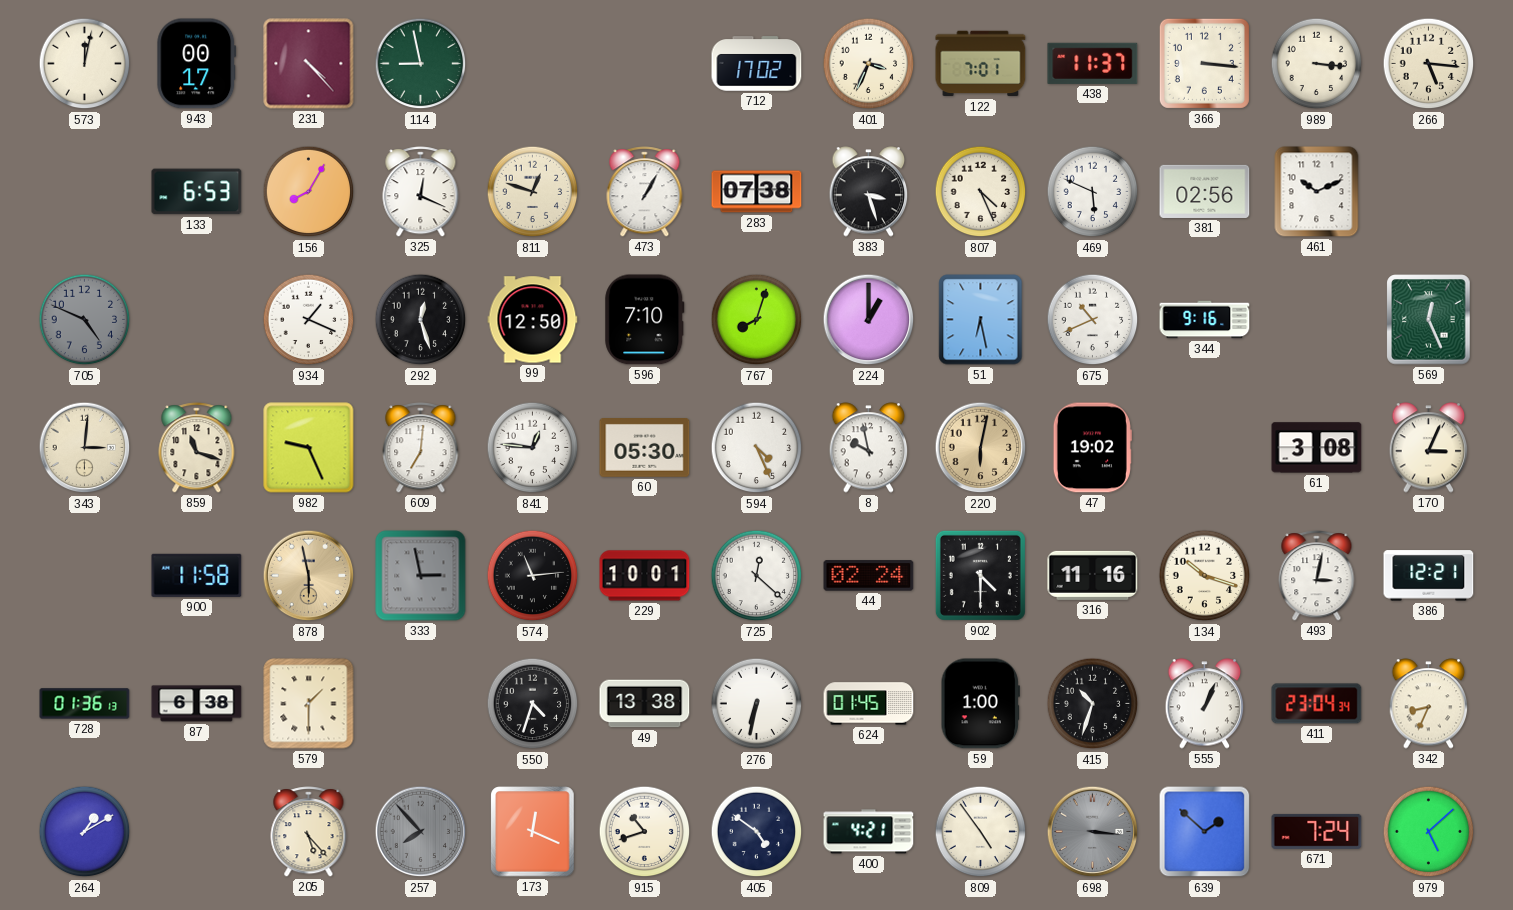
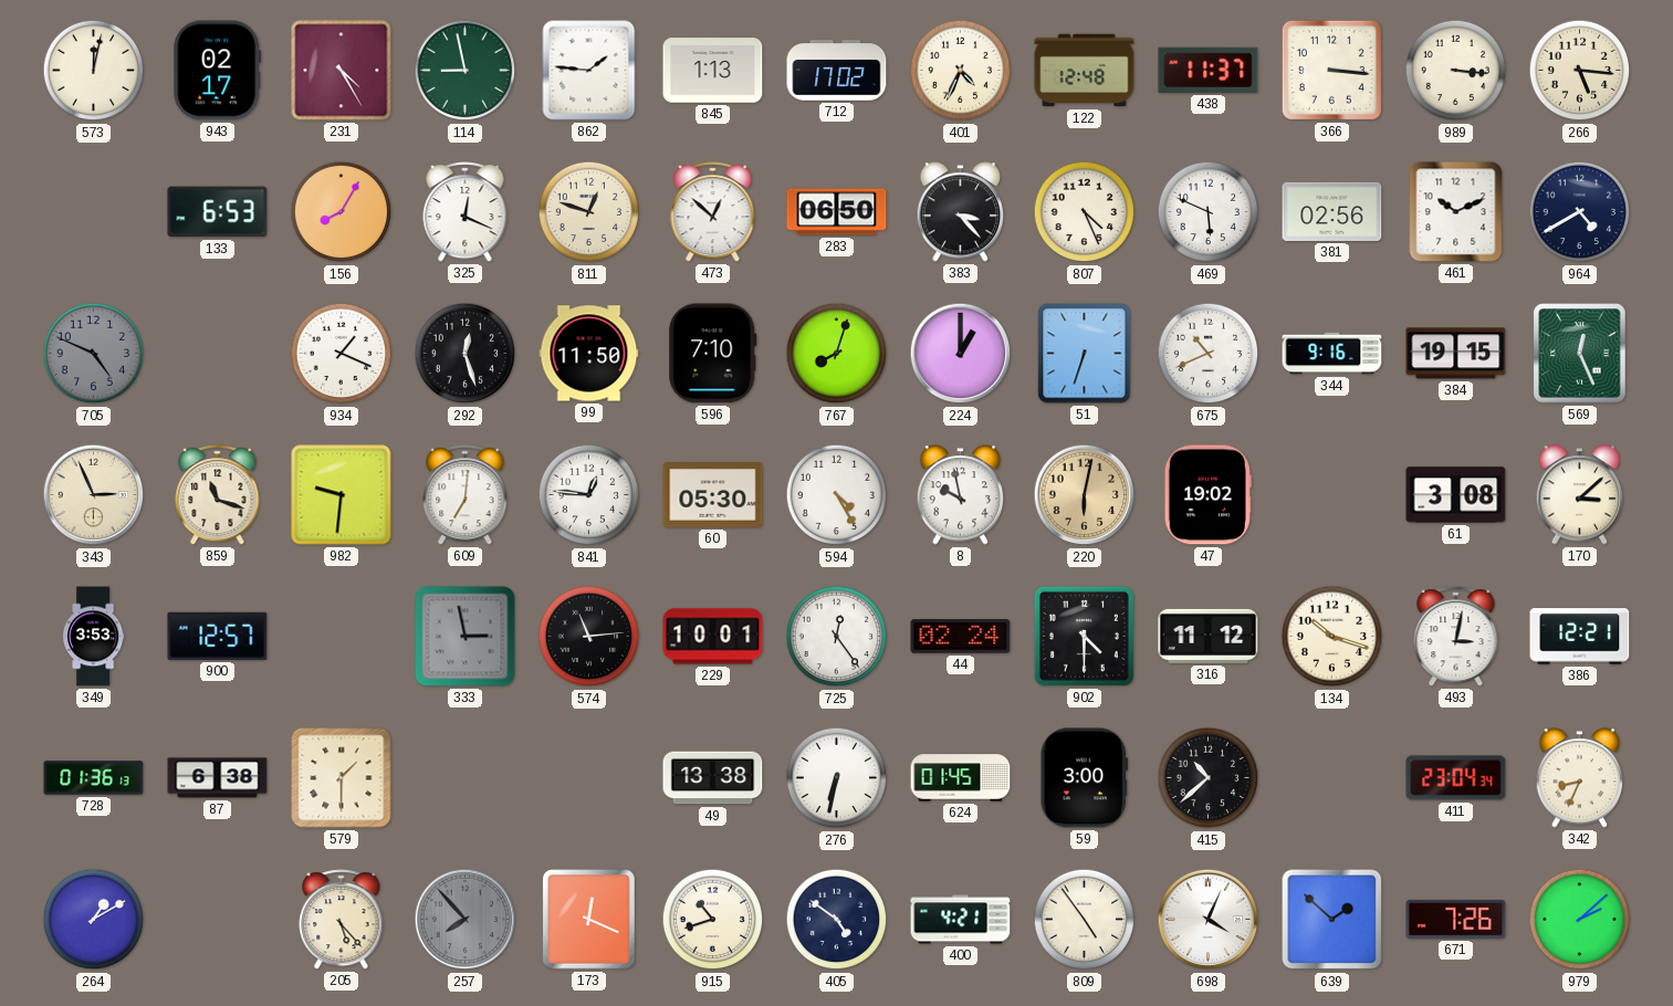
943: 00:17 -> 02:17
231: 4:23 -> 4:25
862: none -> 1:46
845: none -> 1:13
401: 3:34 -> 4:34
122: 7:01 -> 12:48
473: 1:05 -> 12:52
283: 07:38 -> 06:50
383: 3:27 -> 3:23
964: none -> 4:40
99: 12:50 -> 11:50
51: 6:28 -> 6:33
384: none -> 19:15
343: 3:01 -> 2:56
982: 9:26 -> 9:31
594: 4:26 -> 4:25
170: 3:04 -> 3:08
349: none -> 3:53
900: 11:58 -> 12:57
878: 5:58 -> none
725: 12:22 -> 12:24
316: 11:16 -> 11:12
550: 4:33 -> none
59: 1:00 -> 3:00
415: 10:33 -> 10:38
555: 1:04 -> none
698: 3:16 -> 4:04
698 dial: grey -> white
671: 7:24 -> 7:26
979: 5:08 -> 2:08
